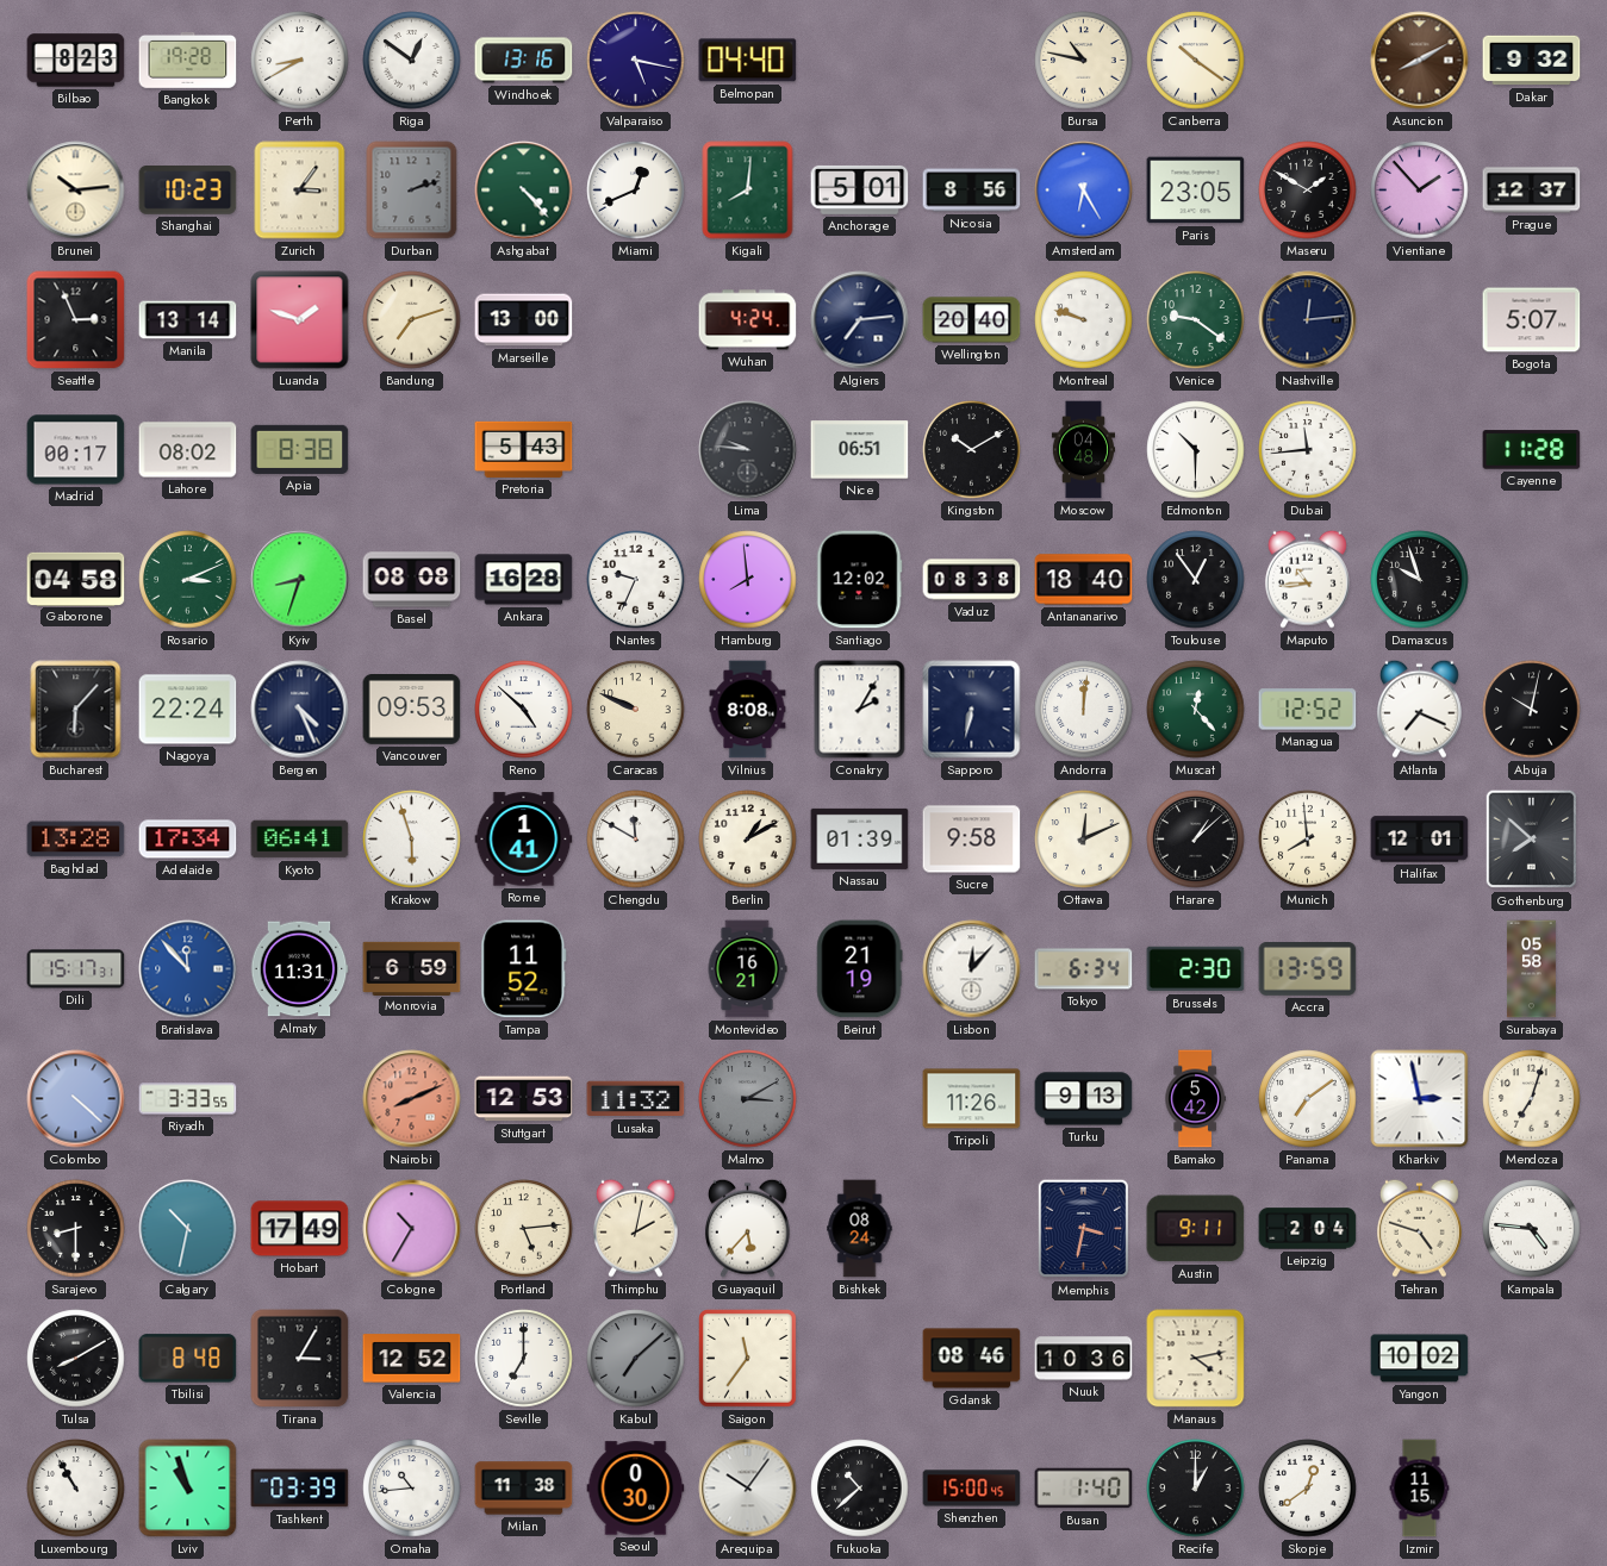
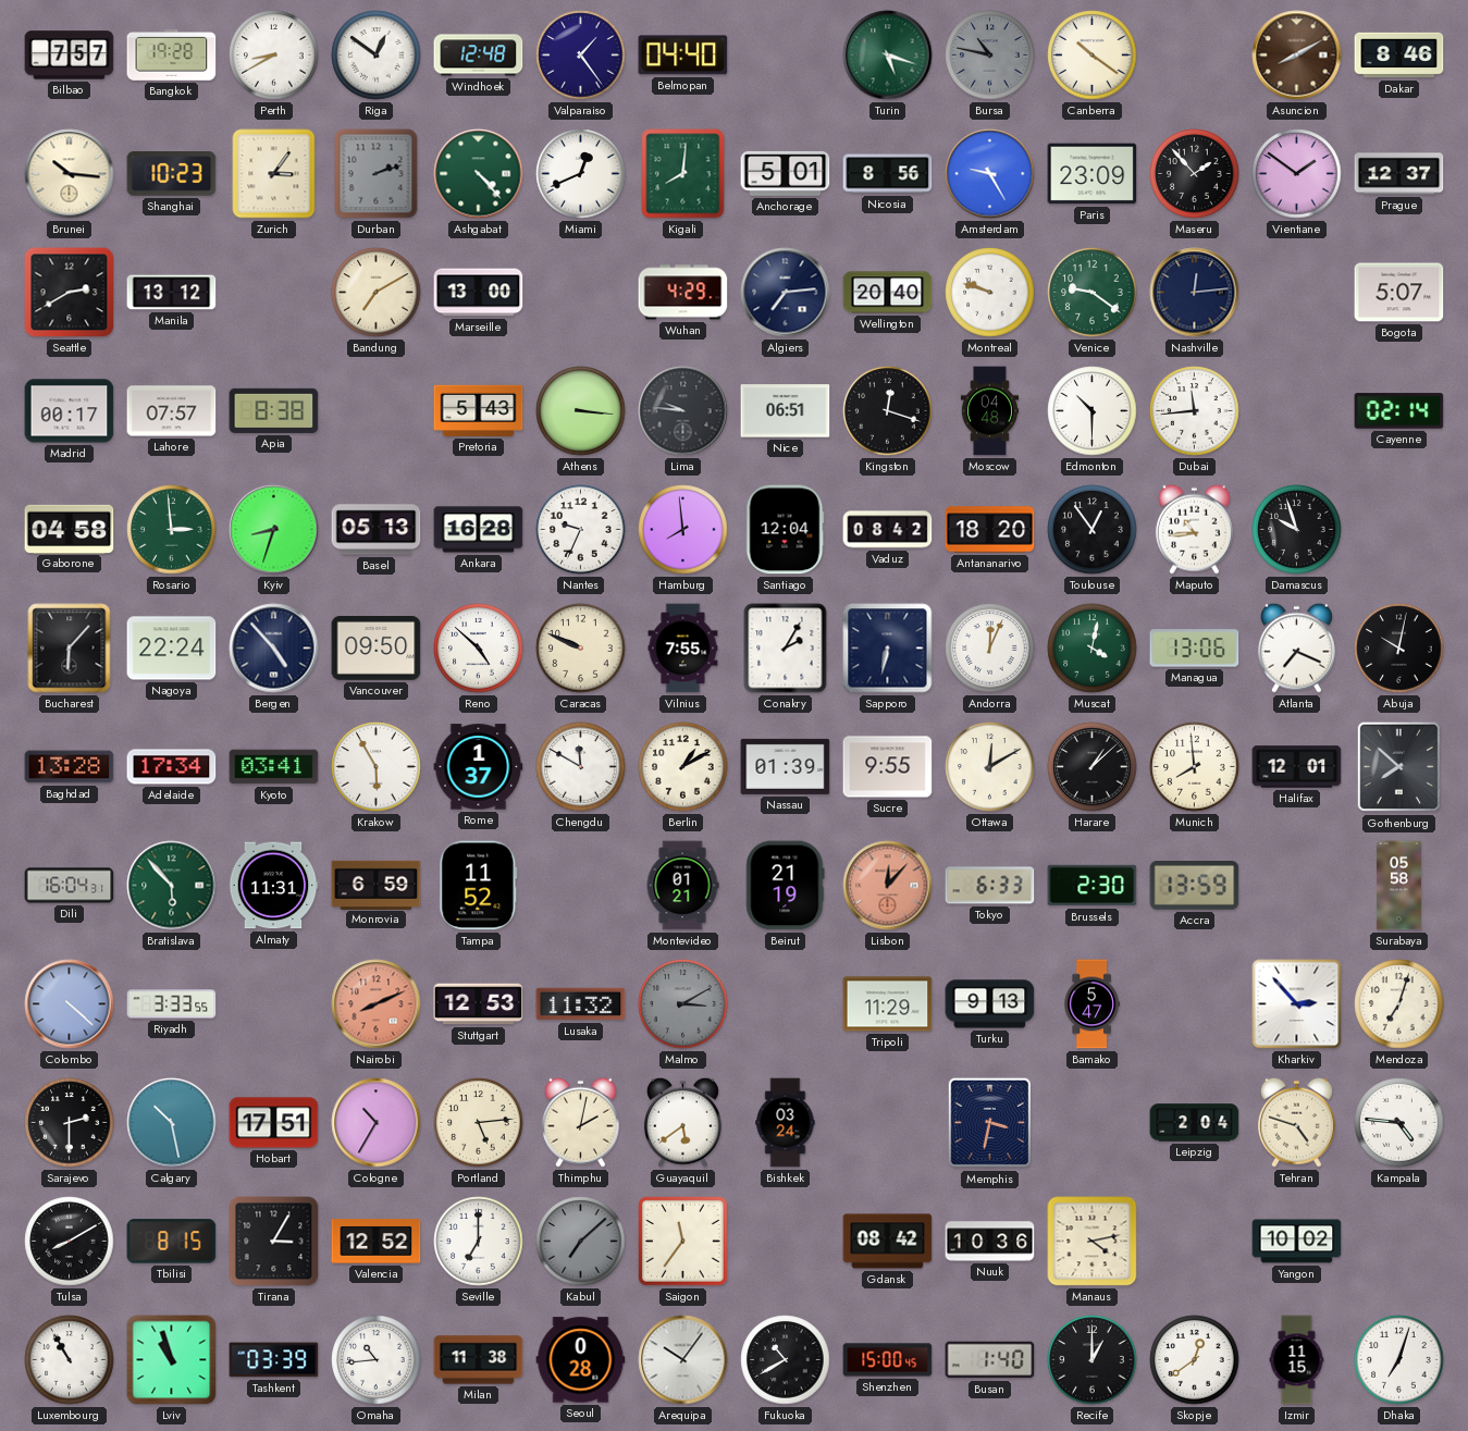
Bilbao: 8:23 -> 7:57
Windhoek: 13:16 -> 12:48
Valparaiso: 5:17 -> 1:24
Turin: none -> 5:18
Bursa dial: cream -> grey
Dakar: 9:32 -> 8:46
Brunei: 10:14 -> 10:16
Amsterdam: 6:25 -> 9:25
Paris: 23:05 -> 23:09
Maseru: 1:50 -> 1:53
Vientiane: 1:53 -> 1:51
Seattle: 2:56 -> 2:40
Manila: 13:14 -> 13:12
Luanda: 1:48 -> none
Bandung: 7:12 -> 7:10
Wuhan: 4:24 -> 4:29
Lahore: 08:02 -> 07:57
Athens: none -> 3:16
Kingston: 10:10 -> 12:18
Cayenne: 11:28 -> 02:14
Rosario: 3:11 -> 2:59
Basel: 08:08 -> 05:13
Santiago: 12:02 -> 12:04
Vaduz: 08:38 -> 08:42
Antananarivo: 18:40 -> 18:20
Bergen: 4:26 -> 4:53
Vancouver: 09:53 -> 09:50
Vilnius: 8:08 -> 7:55
Andorra: 12:01 -> 12:04
Muscat: 12:23 -> 4:02
Managua: 12:52 -> 13:06
Kyoto: 06:41 -> 03:41
Krakow: 5:57 -> 5:55
Rome: 1:41 -> 1:37
Sucre: 9:58 -> 9:55
Ottawa: 12:11 -> 12:10
Dili: 15:17 -> 16:04
Bratislava: 11:53 -> 5:53
Bratislava dial: blue -> green
Montevideo: 16:21 -> 01:21
Lisbon dial: white -> salmon
Tokyo: 6:34 -> 6:33
Tripoli: 11:26 -> 11:29
Bamako: 5:42 -> 5:47
Panama: 7:09 -> none
Kharkiv: 2:58 -> 2:53
Sarajevo: 8:30 -> 2:30
Calgary: 10:32 -> 10:28
Hobart: 17:49 -> 17:51
Guayaquil: 5:37 -> 5:39
Bishkek: 08:24 -> 03:24
Austin: 9:11 -> none
Tbilisi: 8:48 -> 8:15
Gdansk: 08:46 -> 08:42
Seoul: 0:30 -> 0:28
Fukuoka: 10:38 -> 10:40
Dhaka: none -> 7:03
